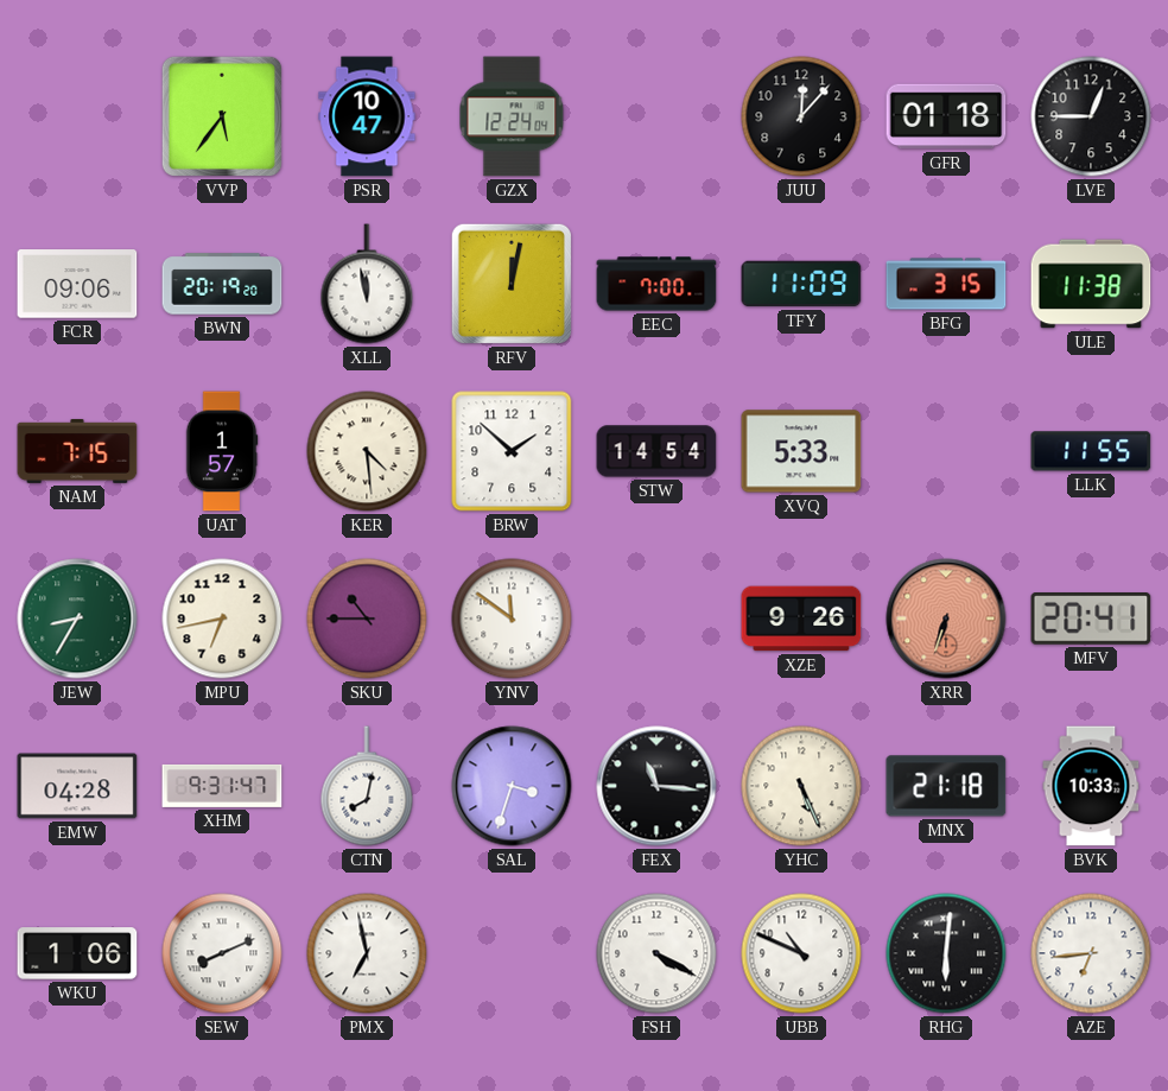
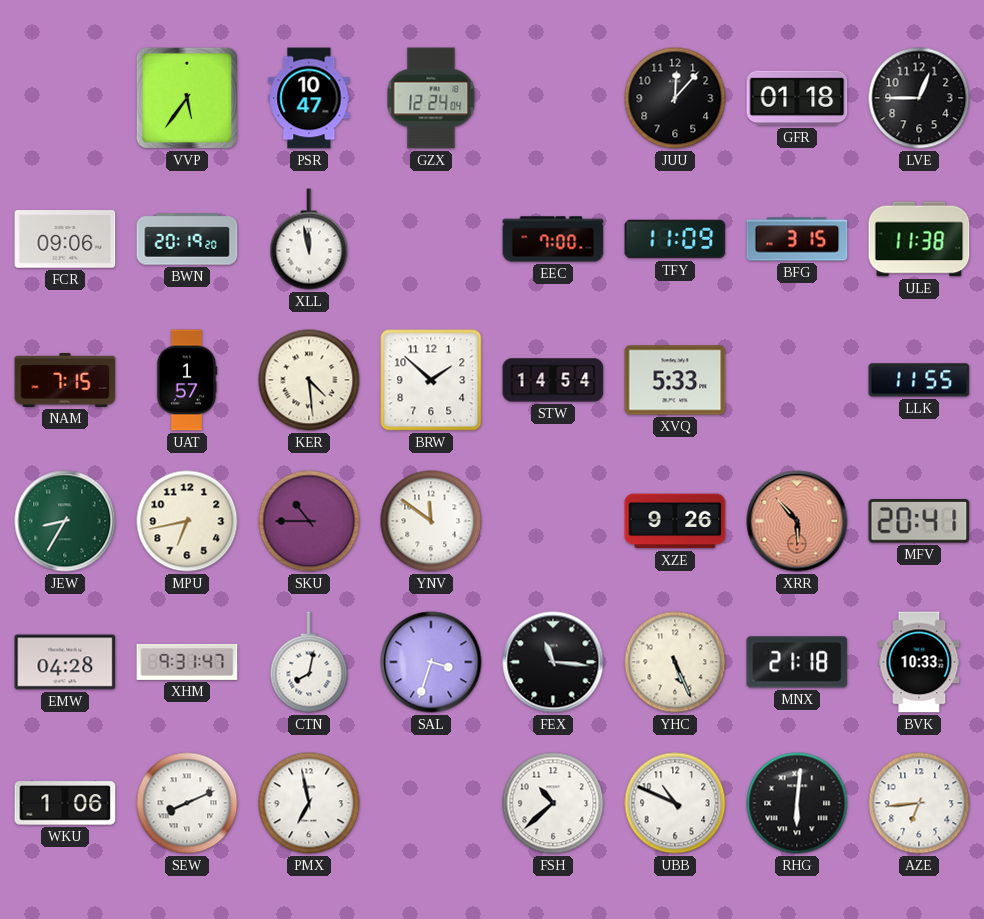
RFV: 12:02 -> none
XRR: 6:33 -> 5:53
FSH: 4:20 -> 10:38
